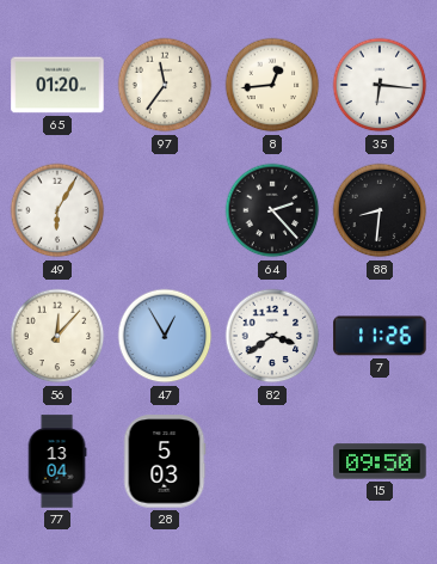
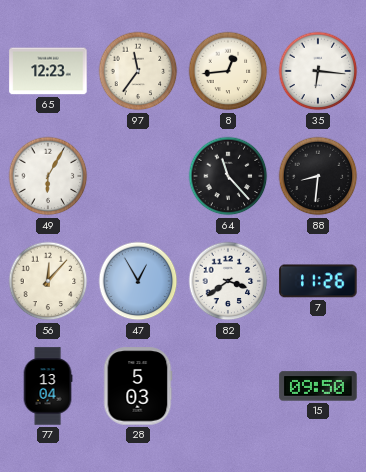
65: 01:20 -> 12:23
64: 2:23 -> 11:23
